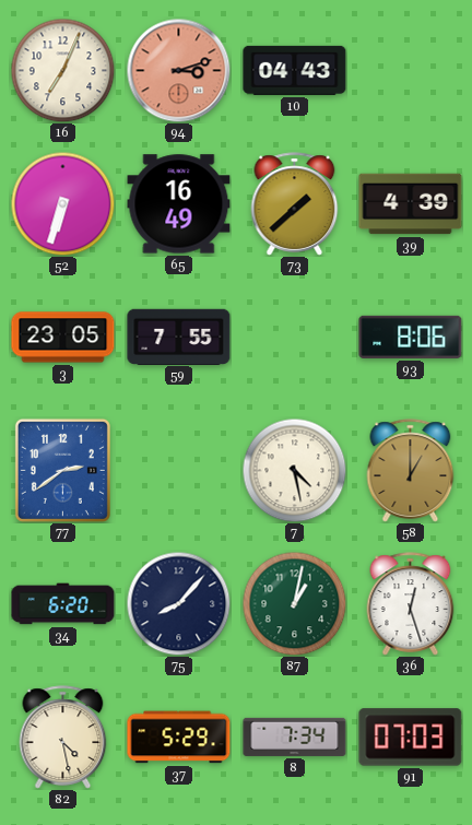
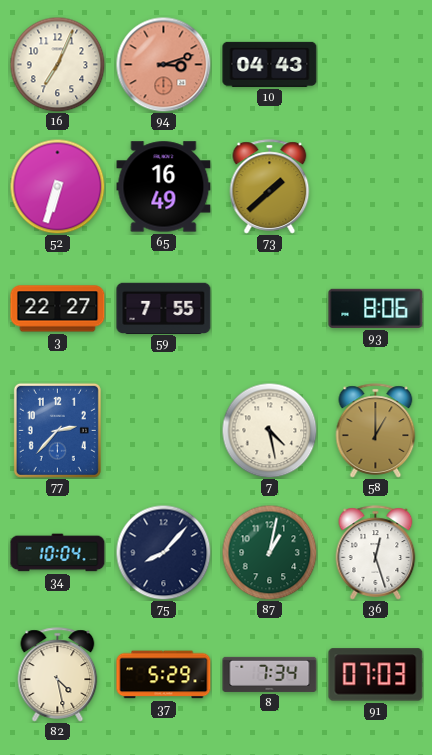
39: 4:39 -> none
3: 23:05 -> 22:27
77: 2:39 -> 2:37
34: 6:20 -> 10:04
